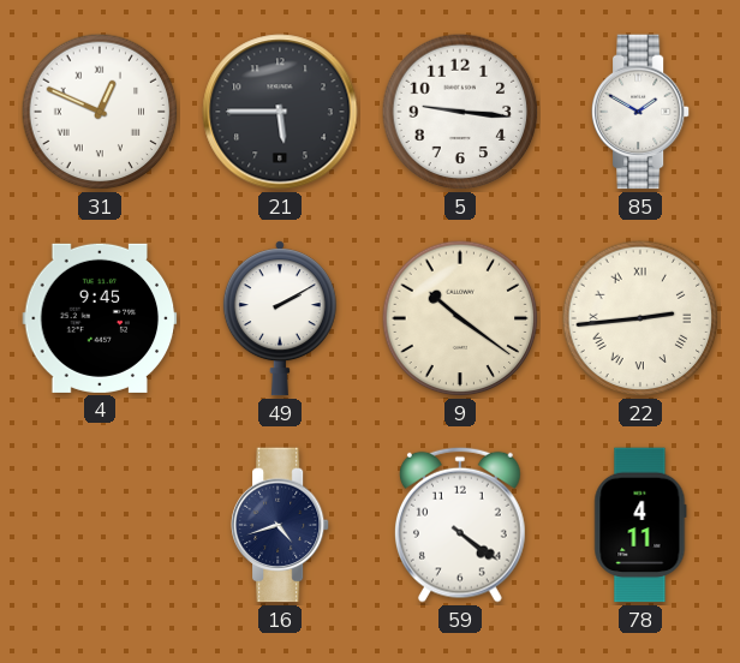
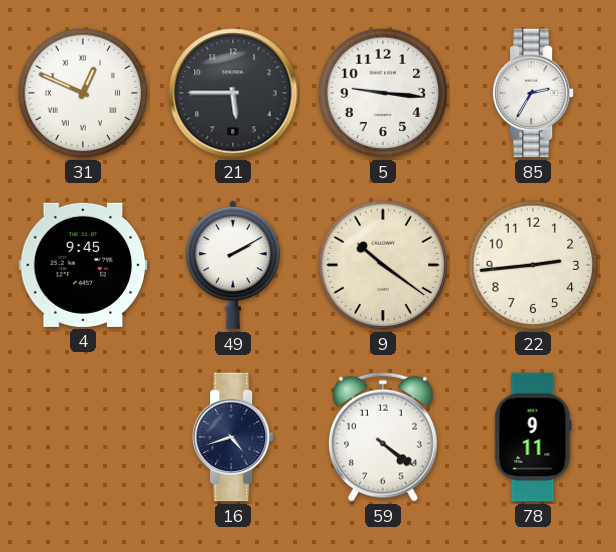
85: 1:50 -> 2:35
22 numerals: Roman -> Arabic
78: 4:11 -> 9:11
